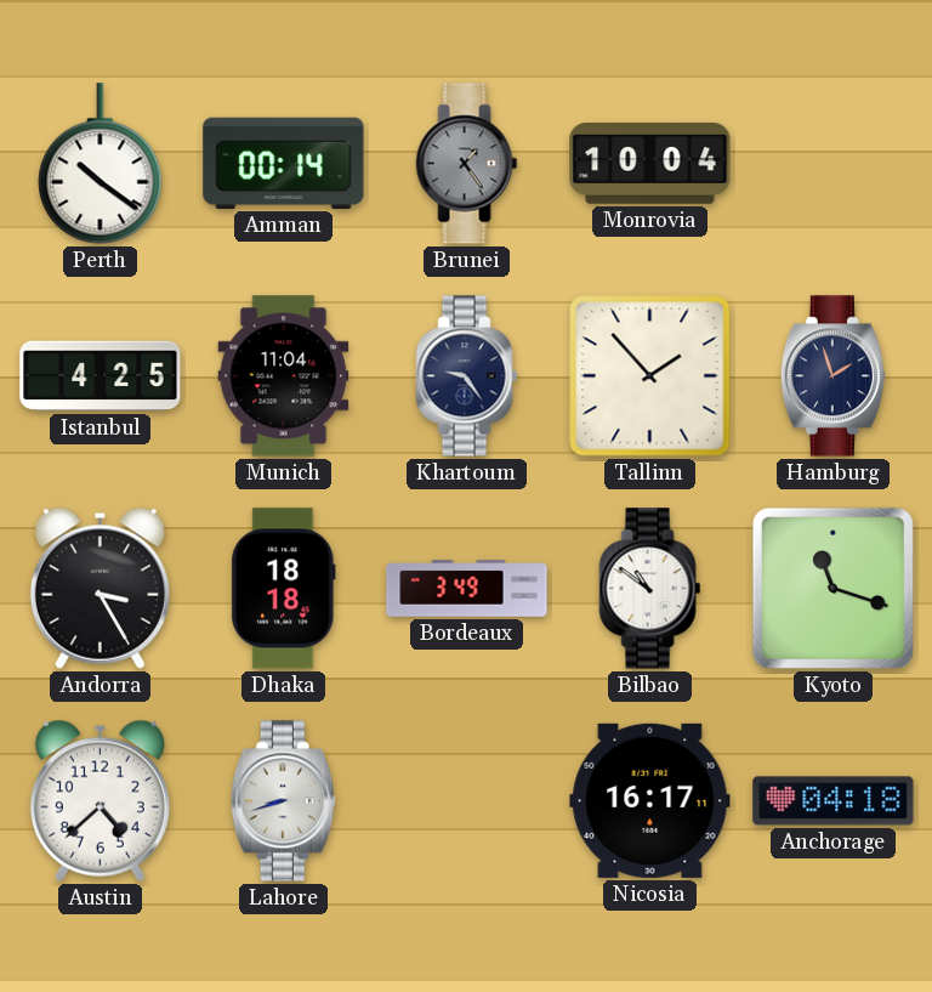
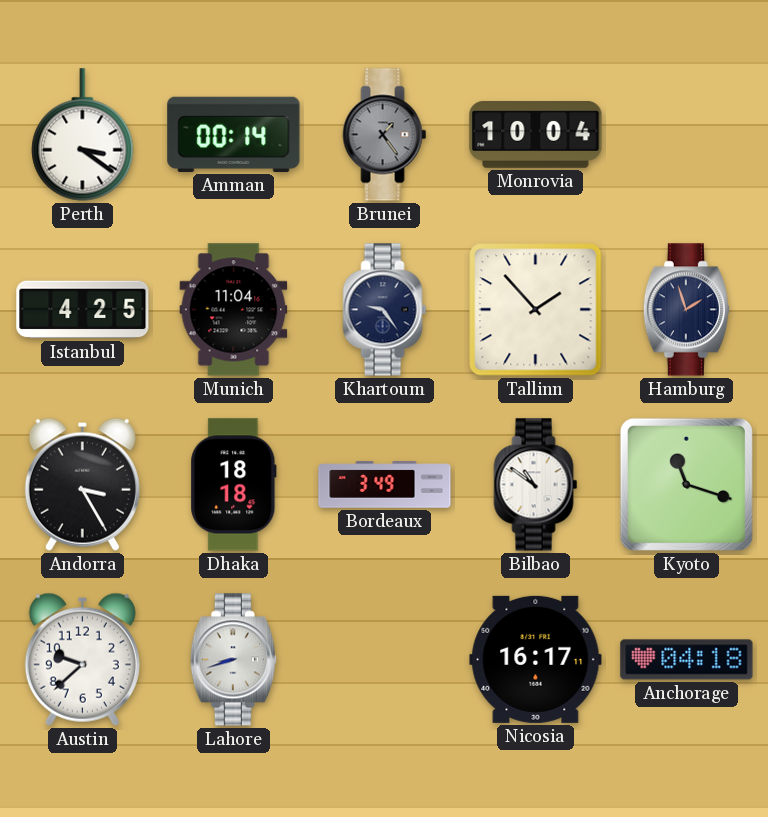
Perth: 10:21 -> 3:21
Austin: 4:38 -> 9:38
